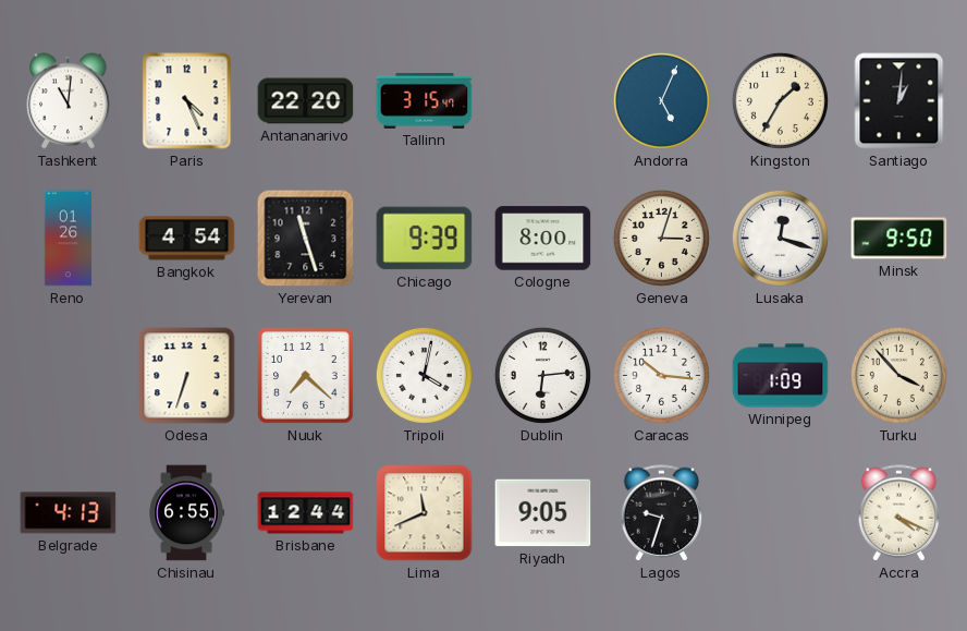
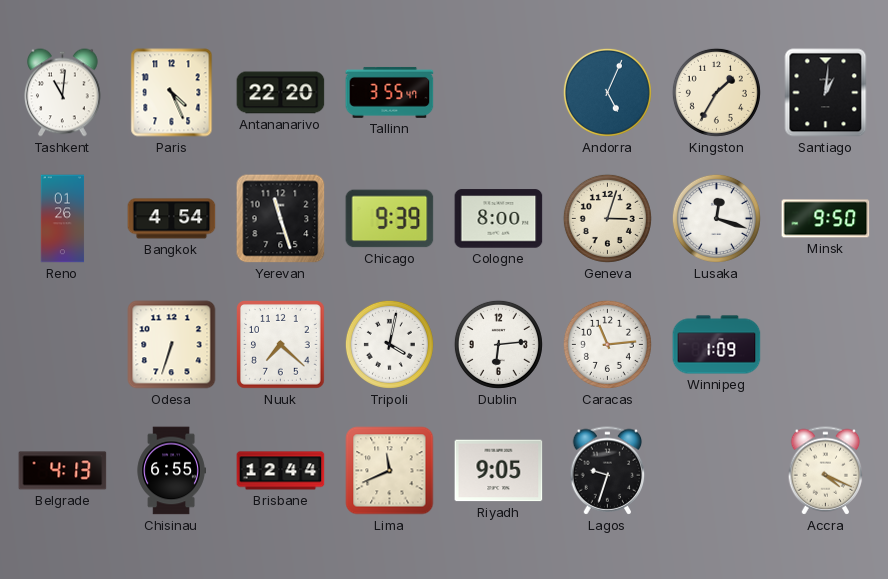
Tallinn: 3:15 -> 3:55
Caracas: 10:16 -> 11:14
Turku: 3:53 -> none
